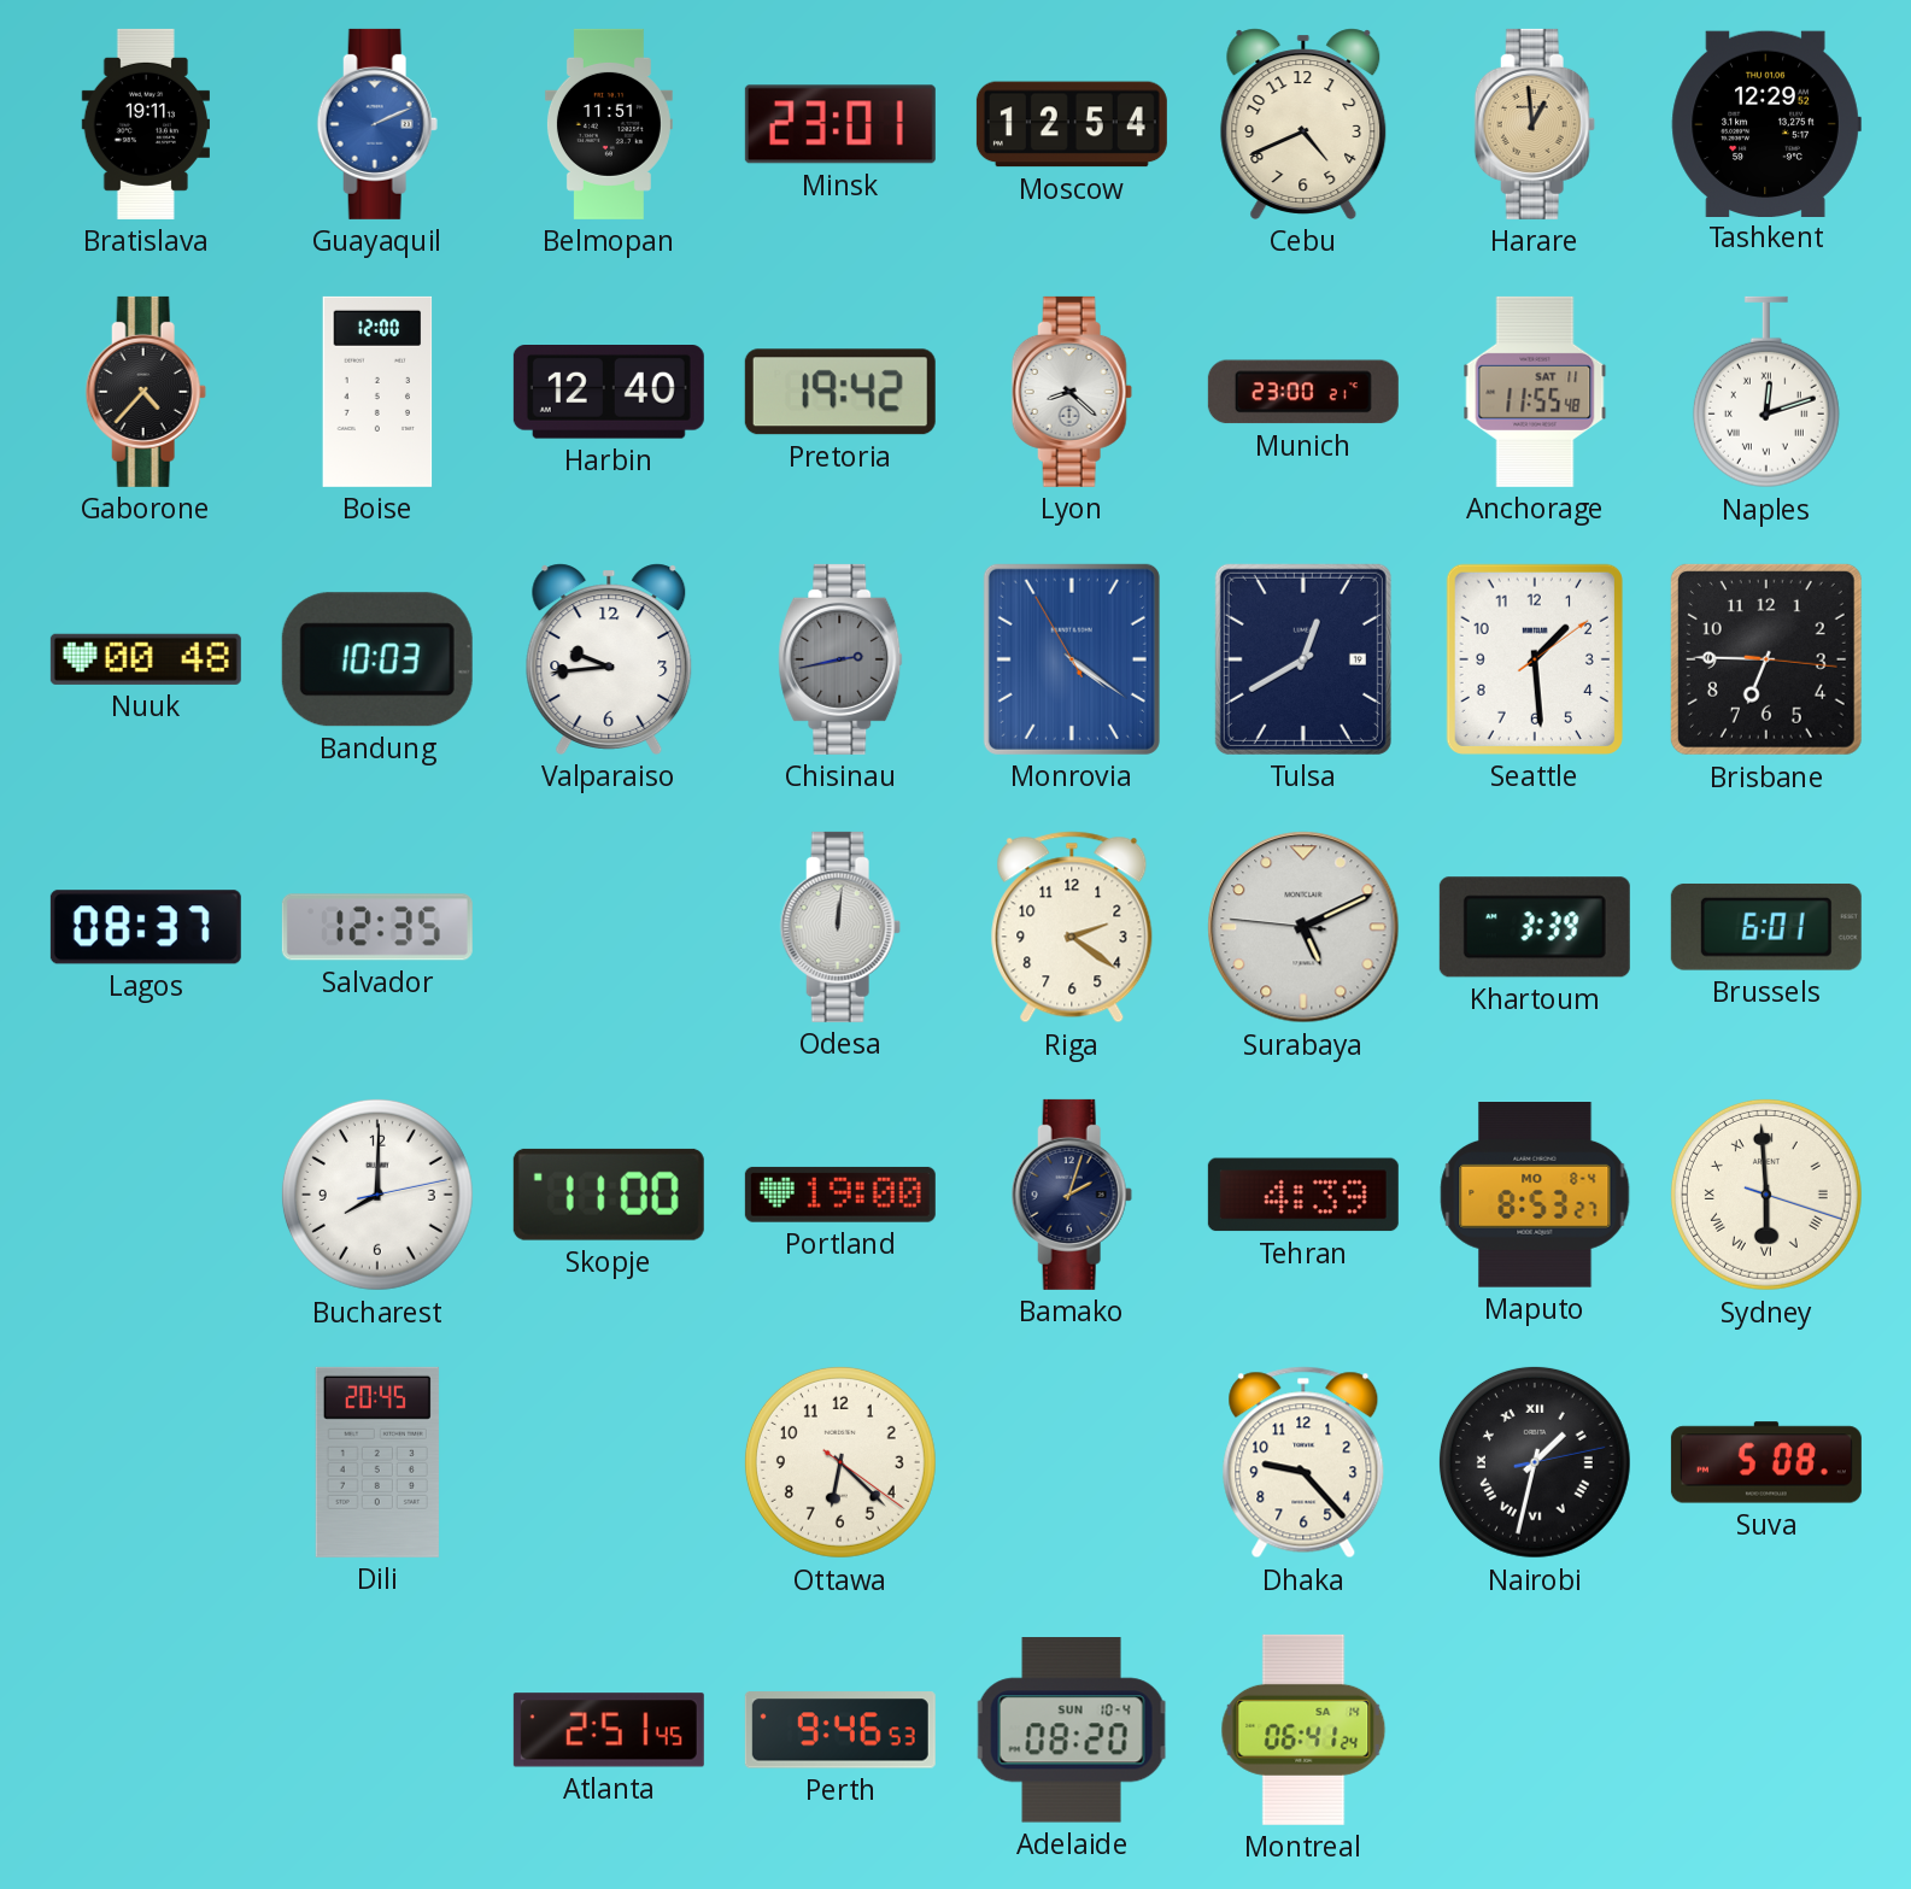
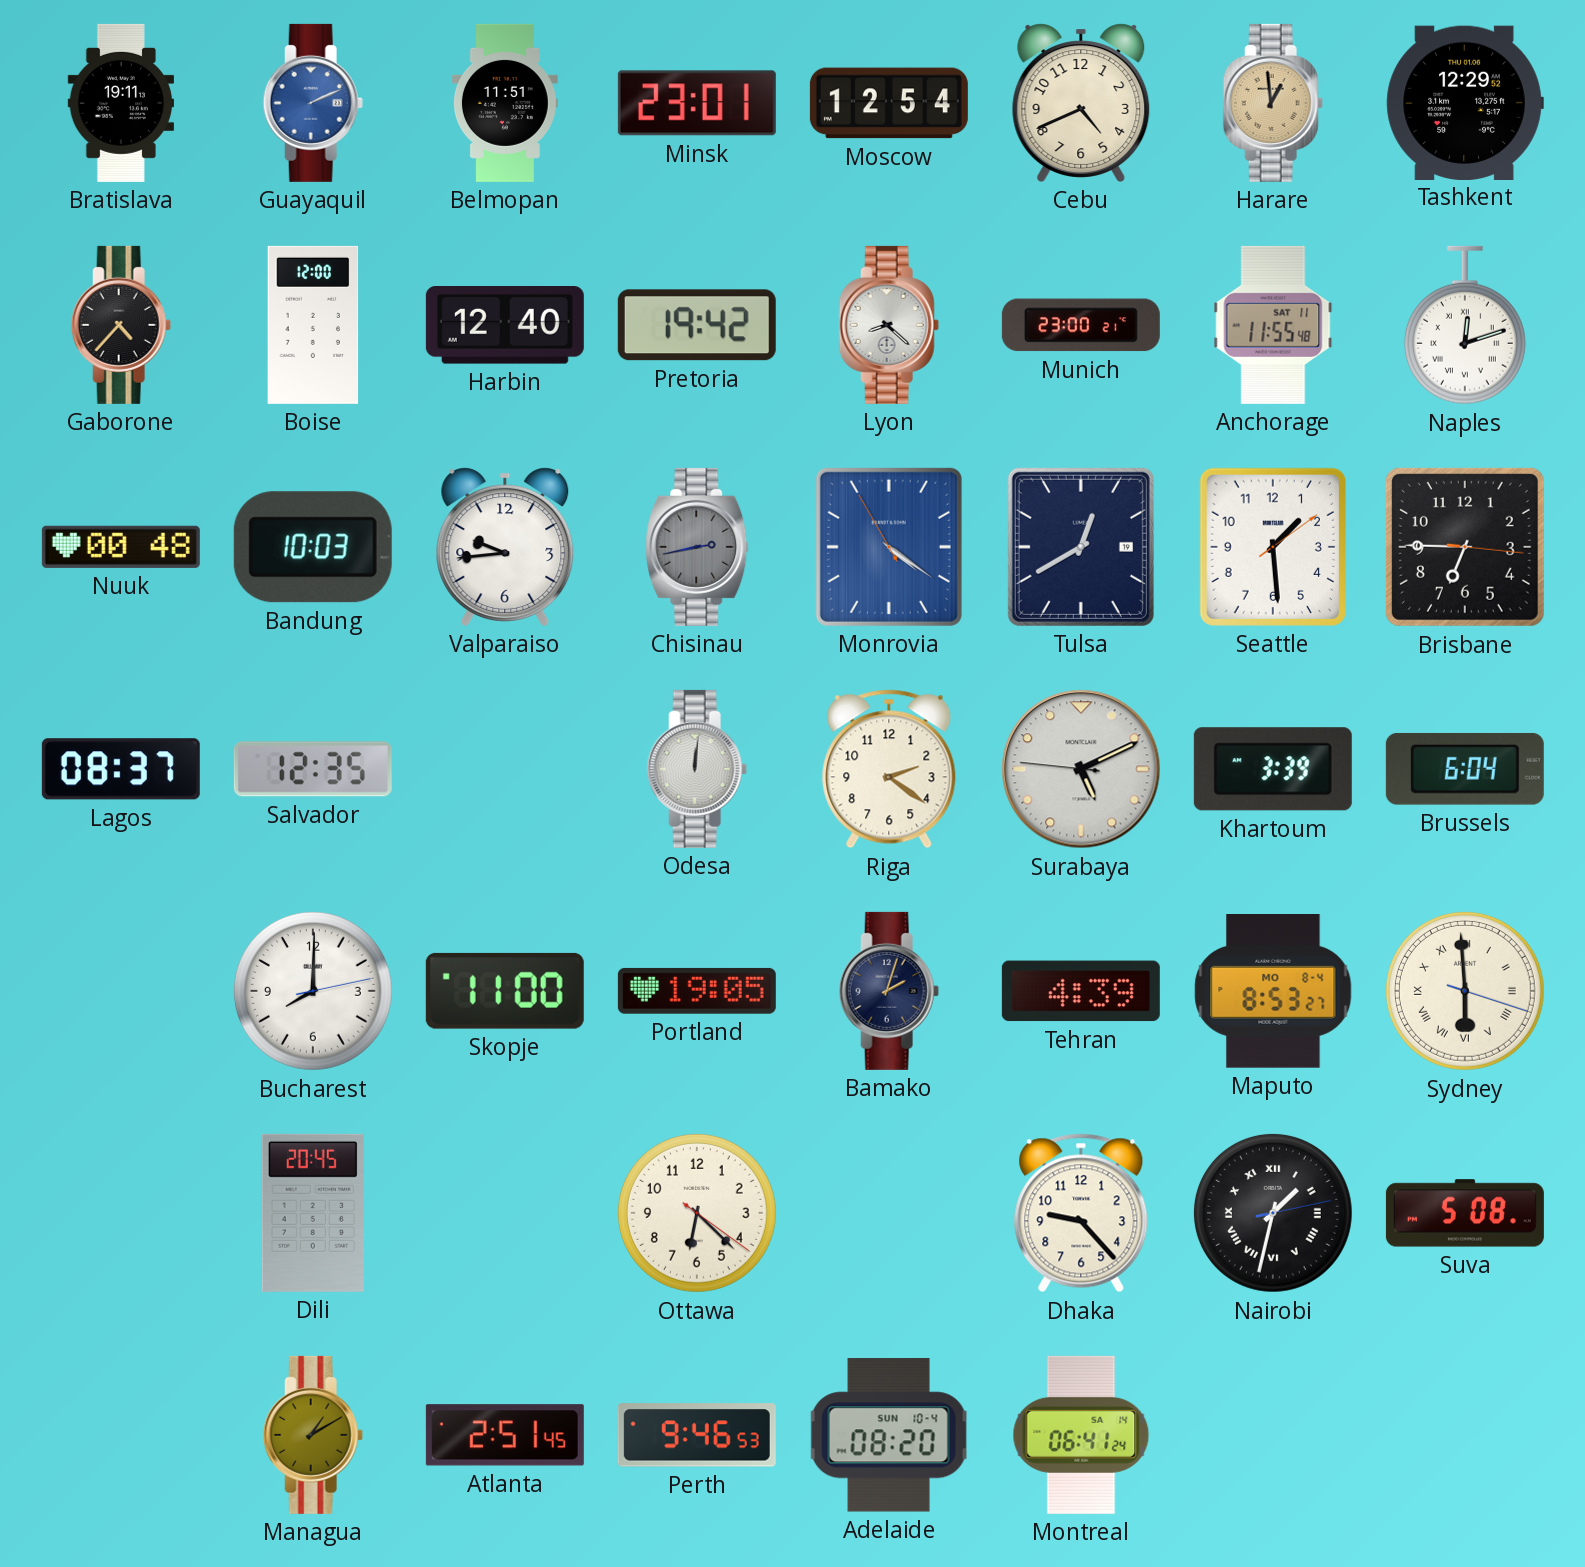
Brussels: 6:01 -> 6:04
Portland: 19:00 -> 19:05
Managua: none -> 1:10
